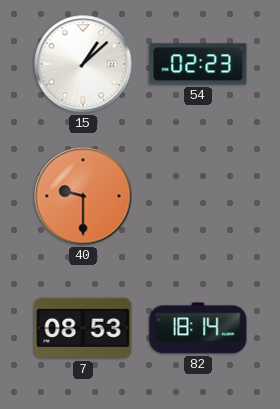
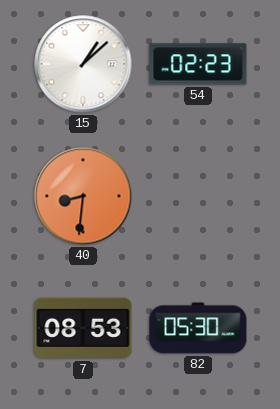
40: 9:30 -> 8:31
82: 18:14 -> 05:30
